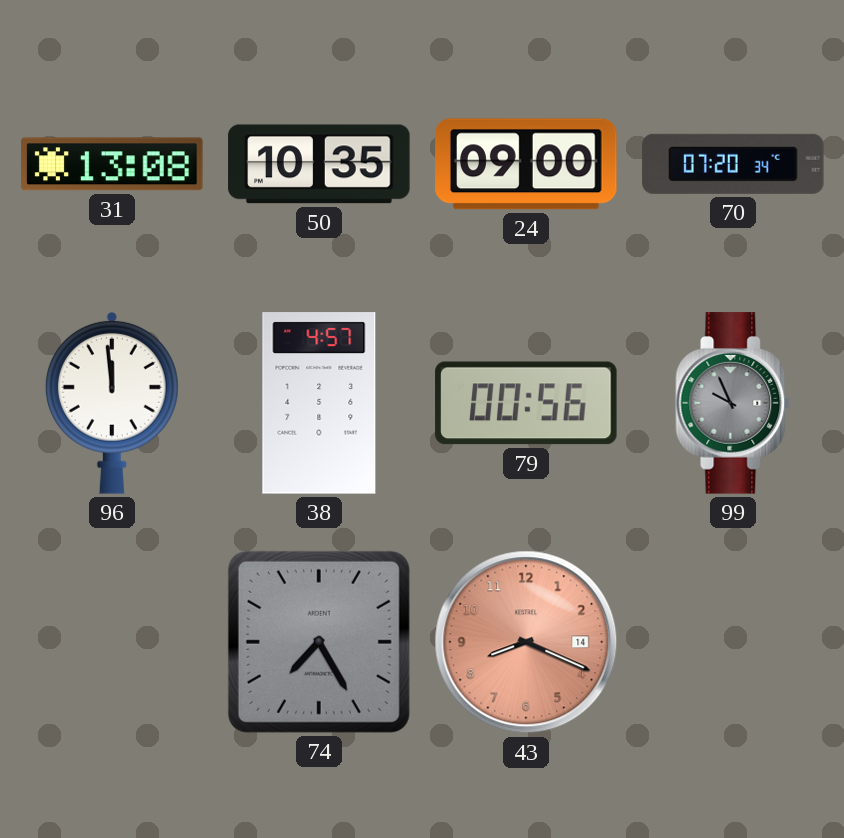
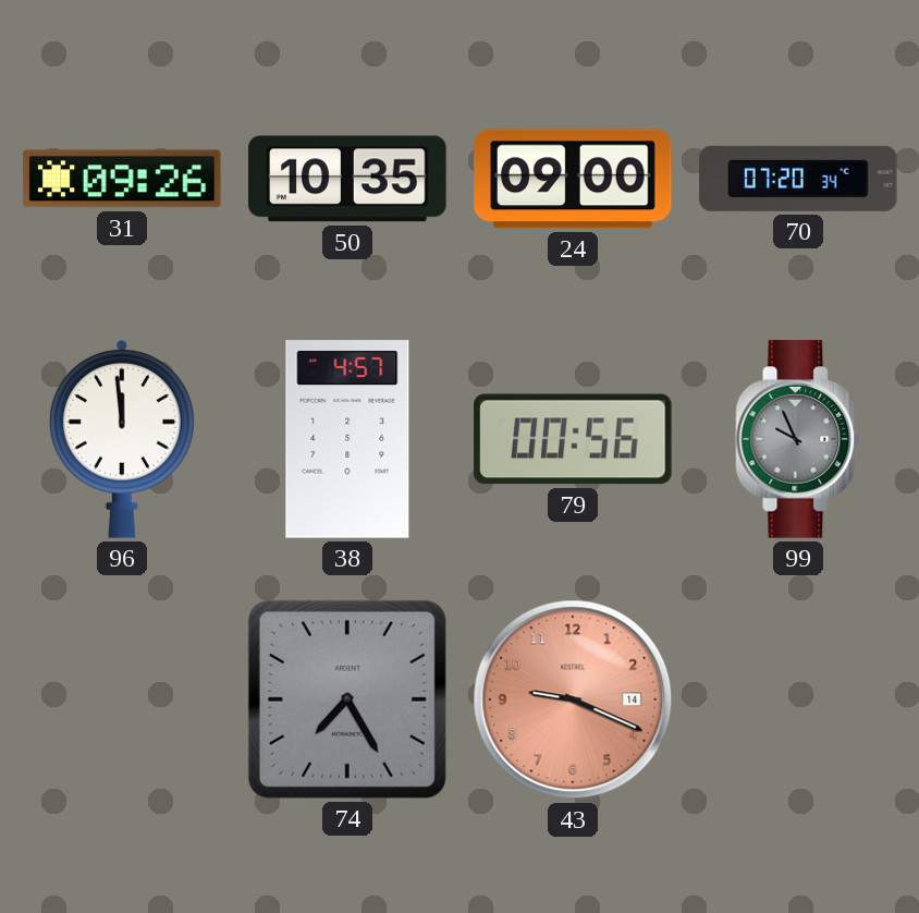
31: 13:08 -> 09:26
43: 8:19 -> 9:19
